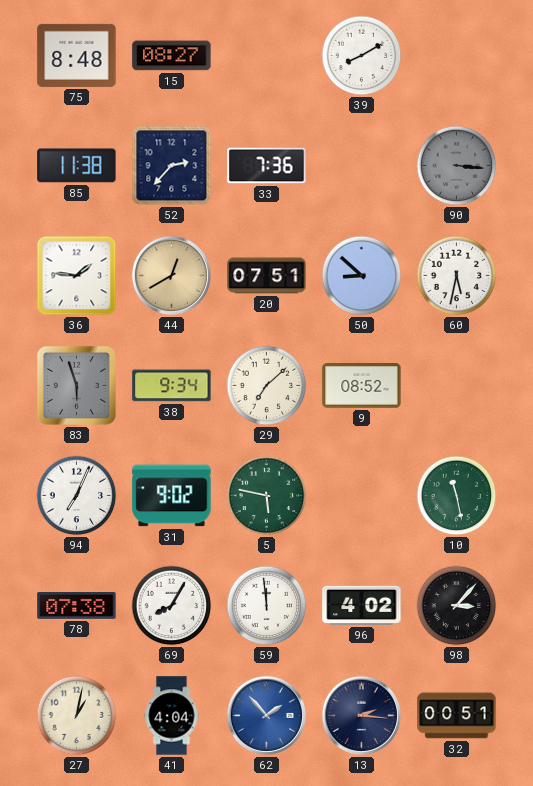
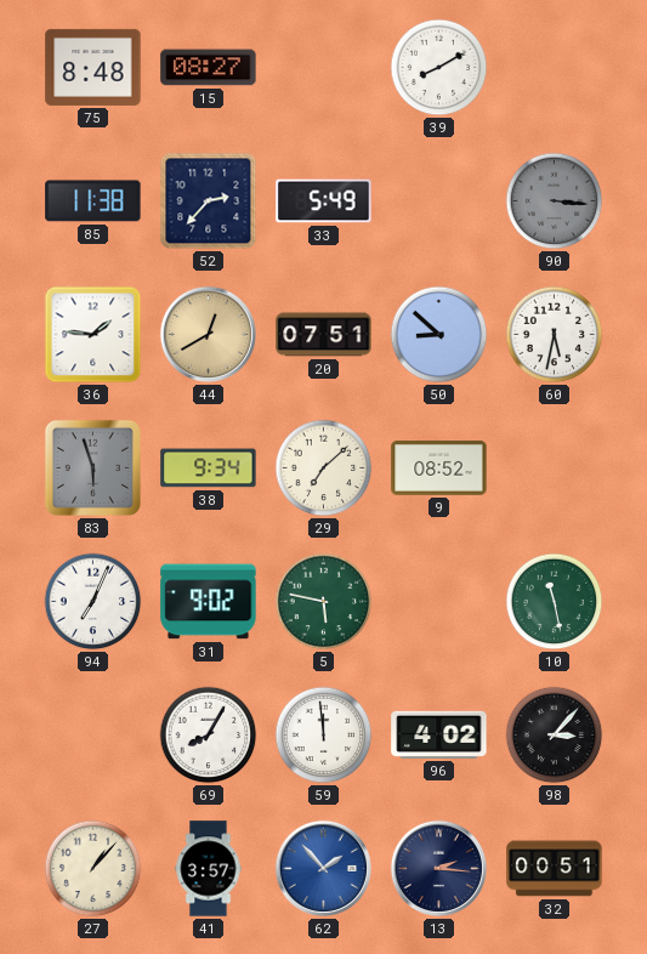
33: 7:36 -> 5:49
78: 07:38 -> none
27: 1:02 -> 1:07
41: 4:04 -> 3:57
